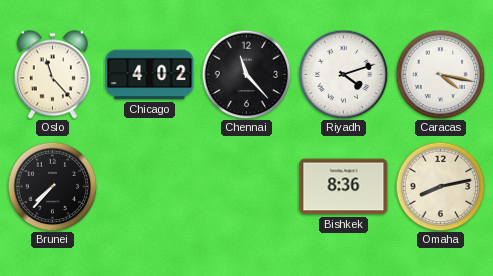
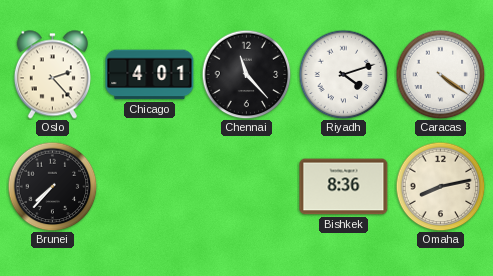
Oslo: 11:23 -> 2:23
Chicago: 4:02 -> 4:01
Caracas: 4:17 -> 4:21
